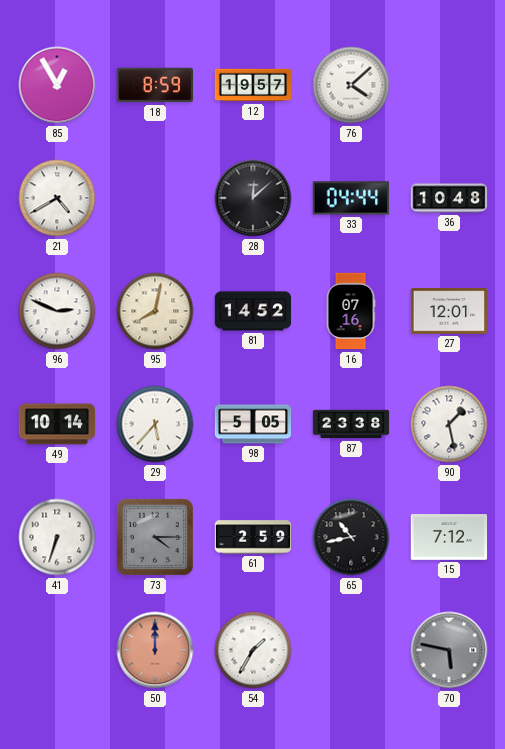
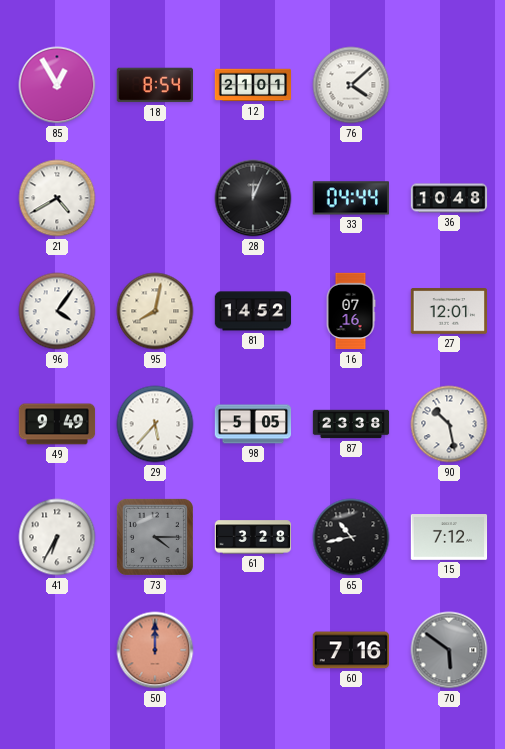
18: 8:59 -> 8:54
12: 19:57 -> 21:01
28: 12:08 -> 12:04
96: 2:49 -> 4:06
49: 10:14 -> 9:49
90: 1:28 -> 10:28
41: 6:33 -> 6:35
61: 2:59 -> 3:28
54: 1:35 -> none
60: none -> 7:16
70: 5:47 -> 5:51
